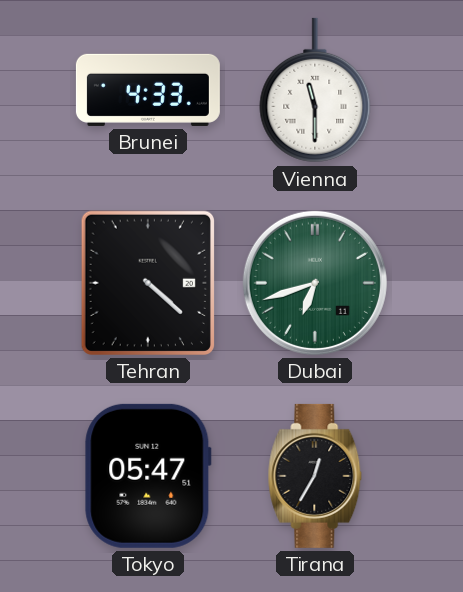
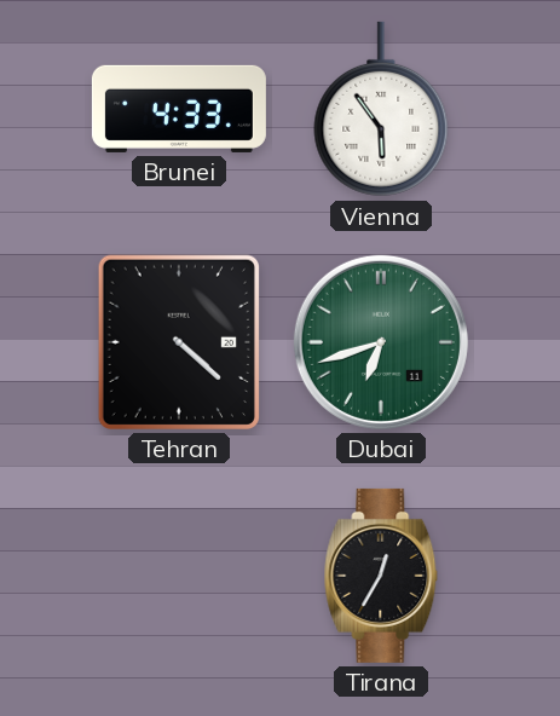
Vienna: 11:30 -> 5:54
Tokyo: 05:47 -> none
